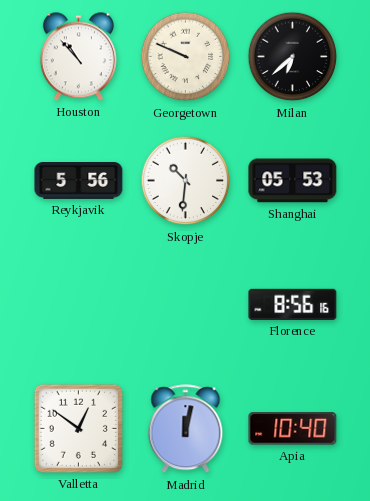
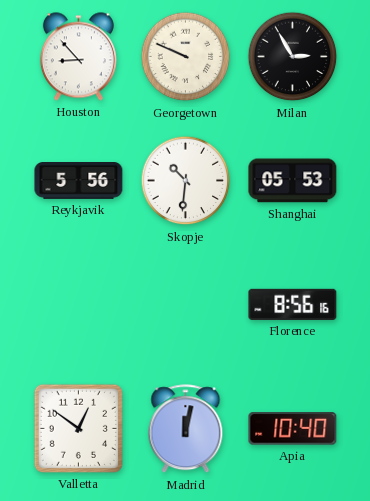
Houston: 10:53 -> 8:53
Milan: 6:38 -> 2:55
